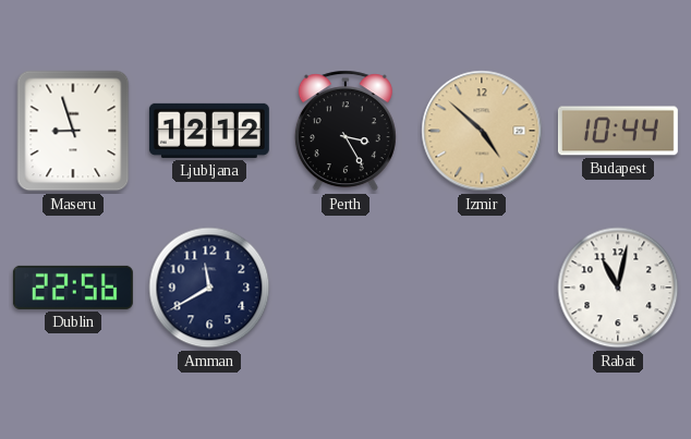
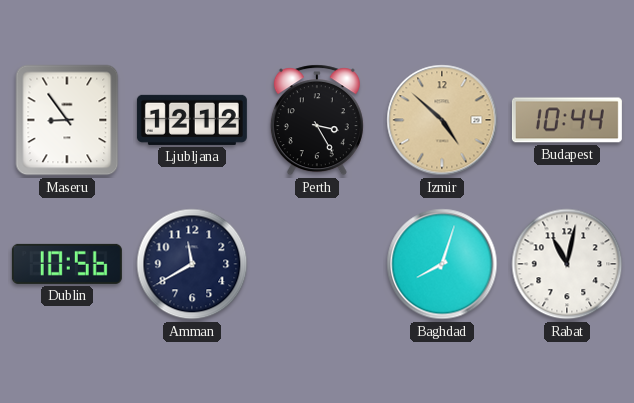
Maseru: 8:57 -> 8:54
Dublin: 22:56 -> 10:56
Baghdad: none -> 8:03
